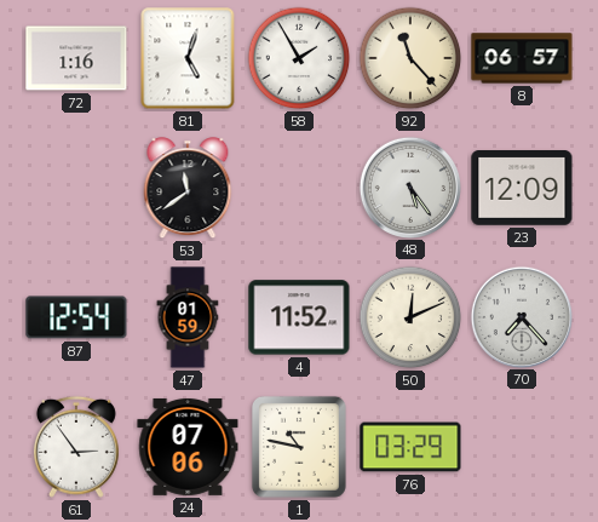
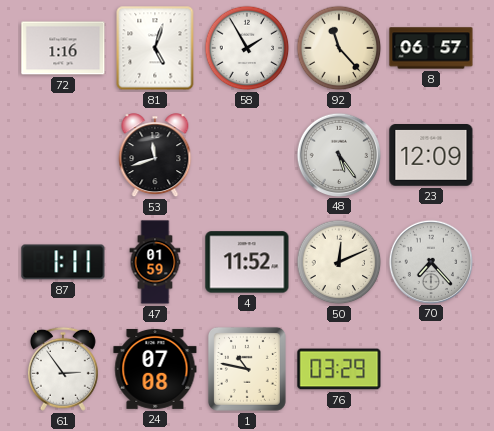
53: 11:39 -> 11:42
87: 12:54 -> 1:11
24: 07:06 -> 07:08
